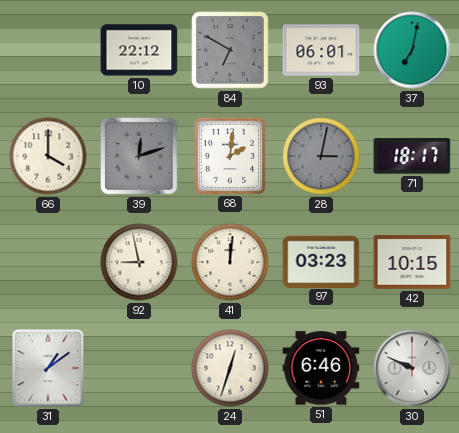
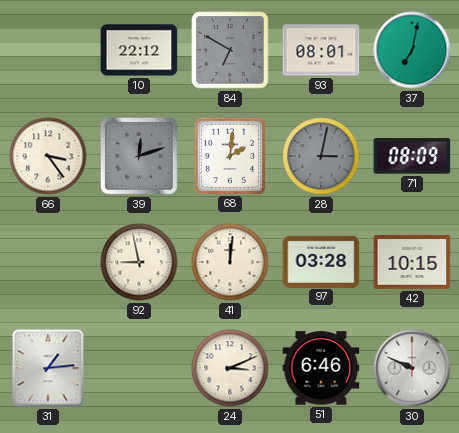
93: 06:01 -> 08:01
66: 4:00 -> 3:24
71: 18:17 -> 08:09
97: 03:23 -> 03:28
31: 1:09 -> 1:14
24: 12:33 -> 3:11
